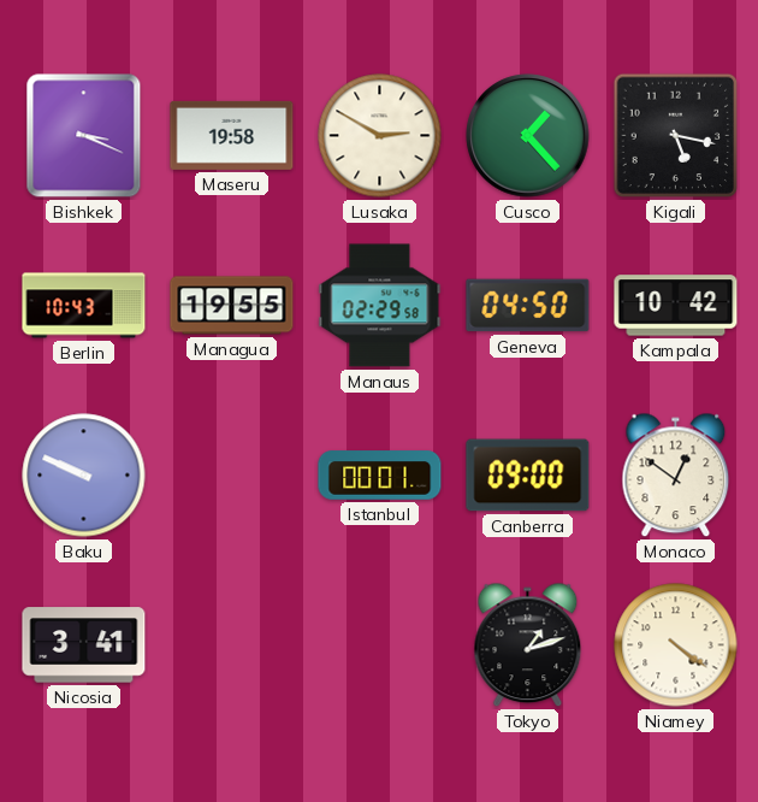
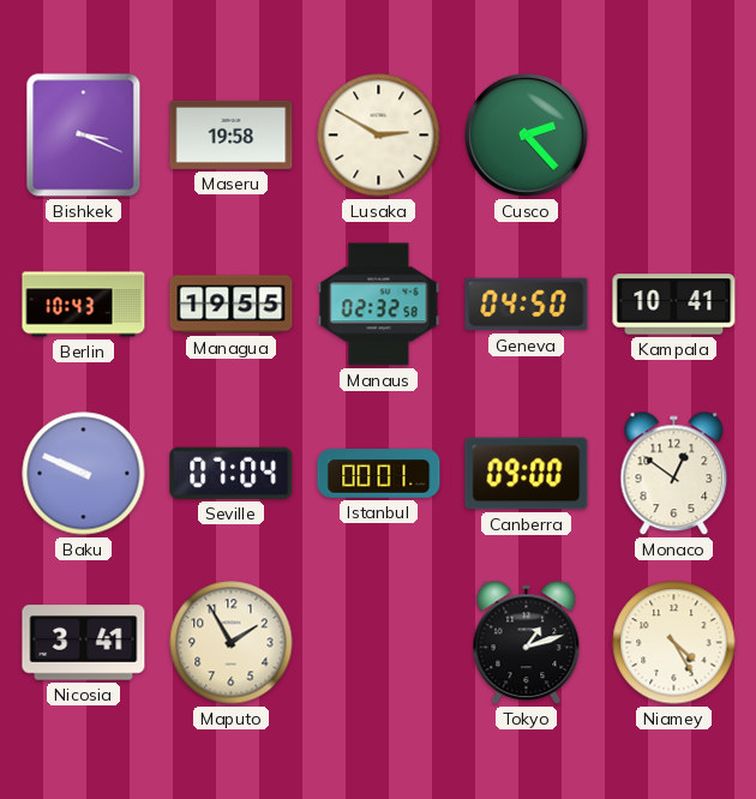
Cusco: 1:23 -> 2:23
Kigali: 5:17 -> none
Manaus: 02:29 -> 02:32
Kampala: 10:42 -> 10:41
Seville: none -> 07:04
Maputo: none -> 1:55
Niamey: 4:21 -> 4:25
